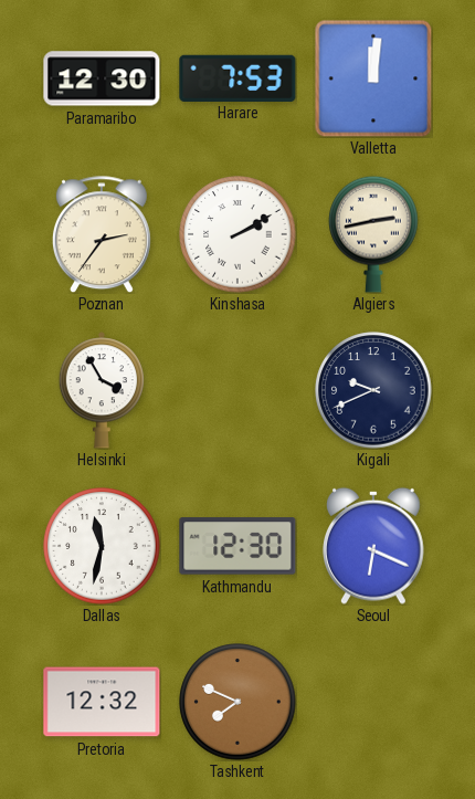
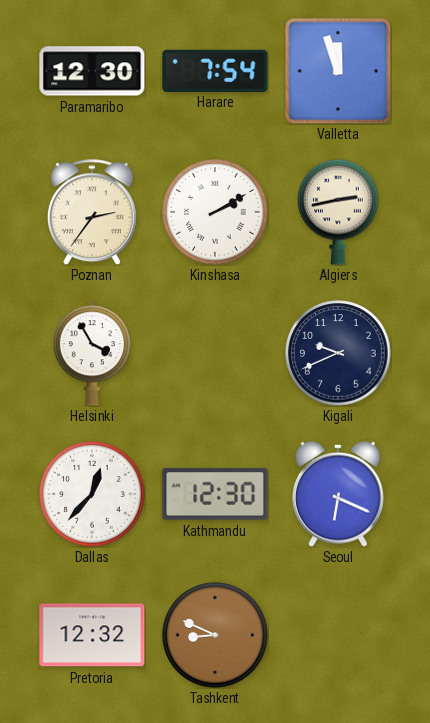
Harare: 7:53 -> 7:54
Valletta: 12:01 -> 11:57
Dallas: 11:32 -> 12:37
Tashkent: 7:49 -> 8:49
